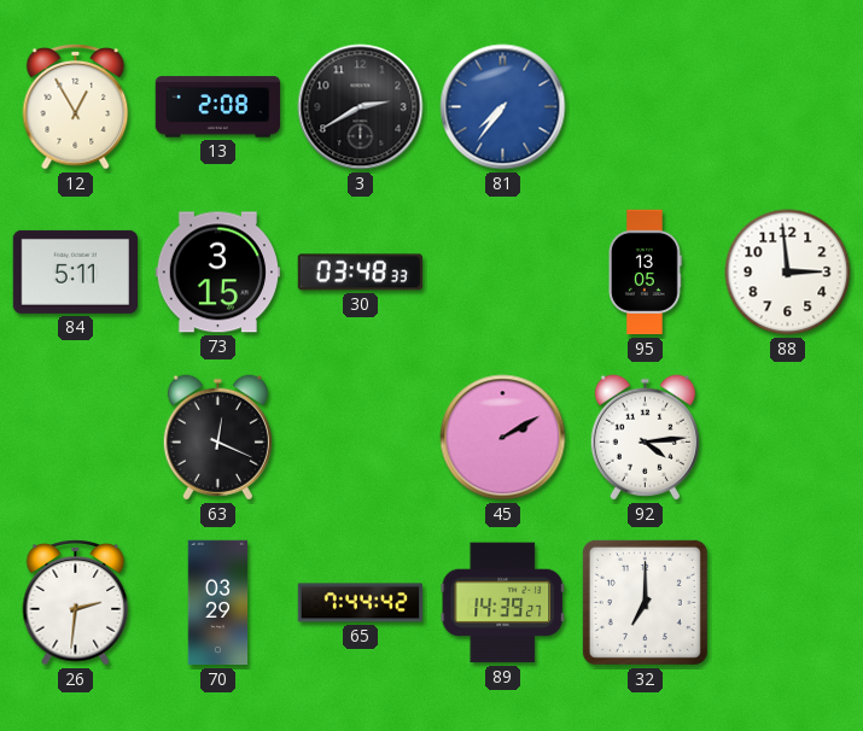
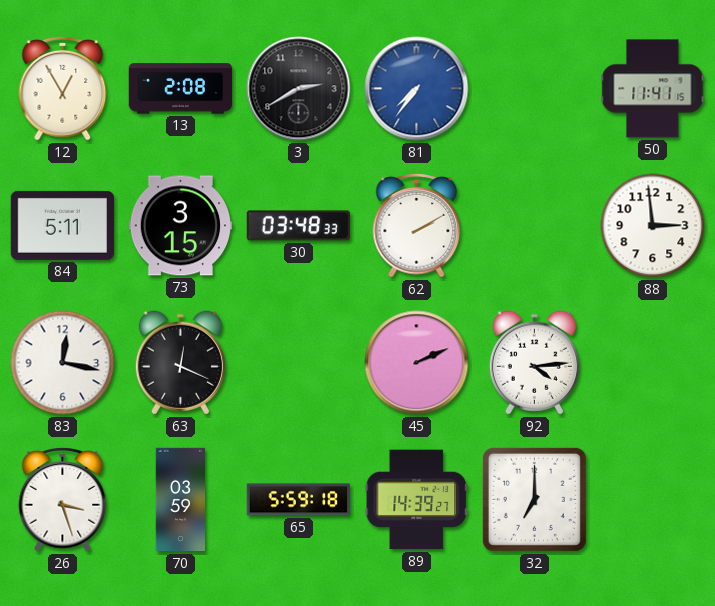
50: none -> 11:41
62: none -> 2:10
95: 13:05 -> none
83: none -> 12:17
45: 2:10 -> 2:11
26: 2:31 -> 3:27
70: 03:29 -> 03:59
65: 7:44 -> 5:59
